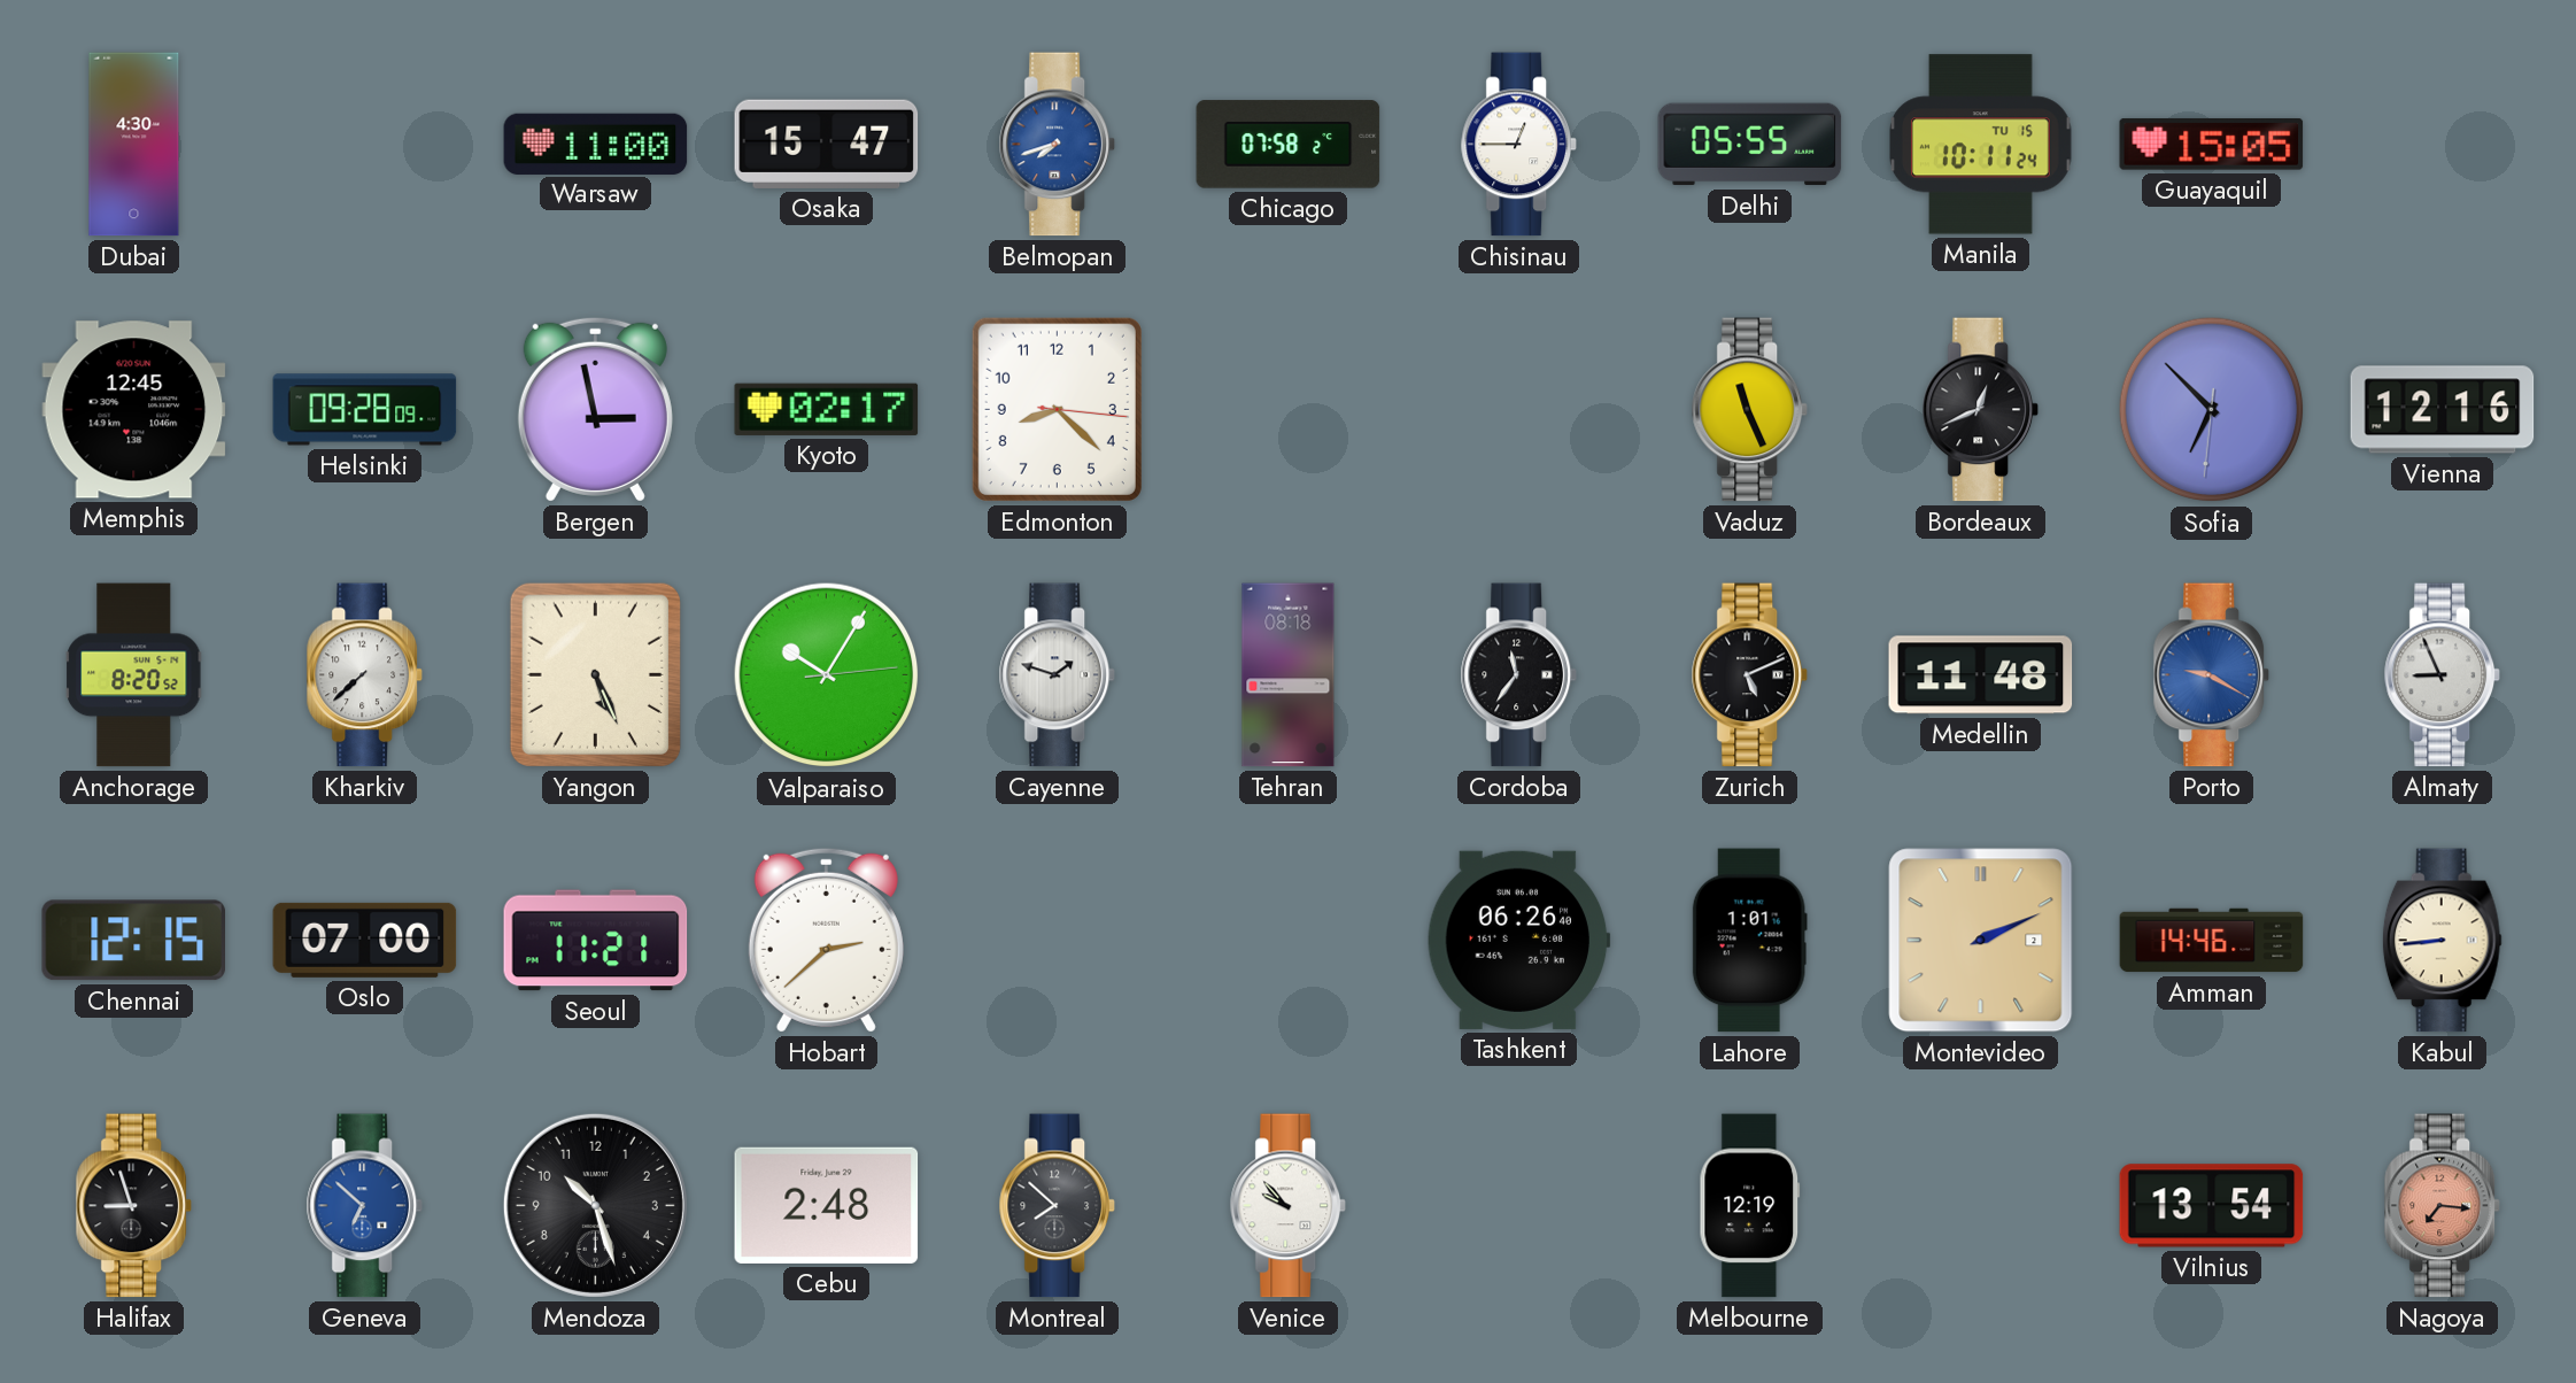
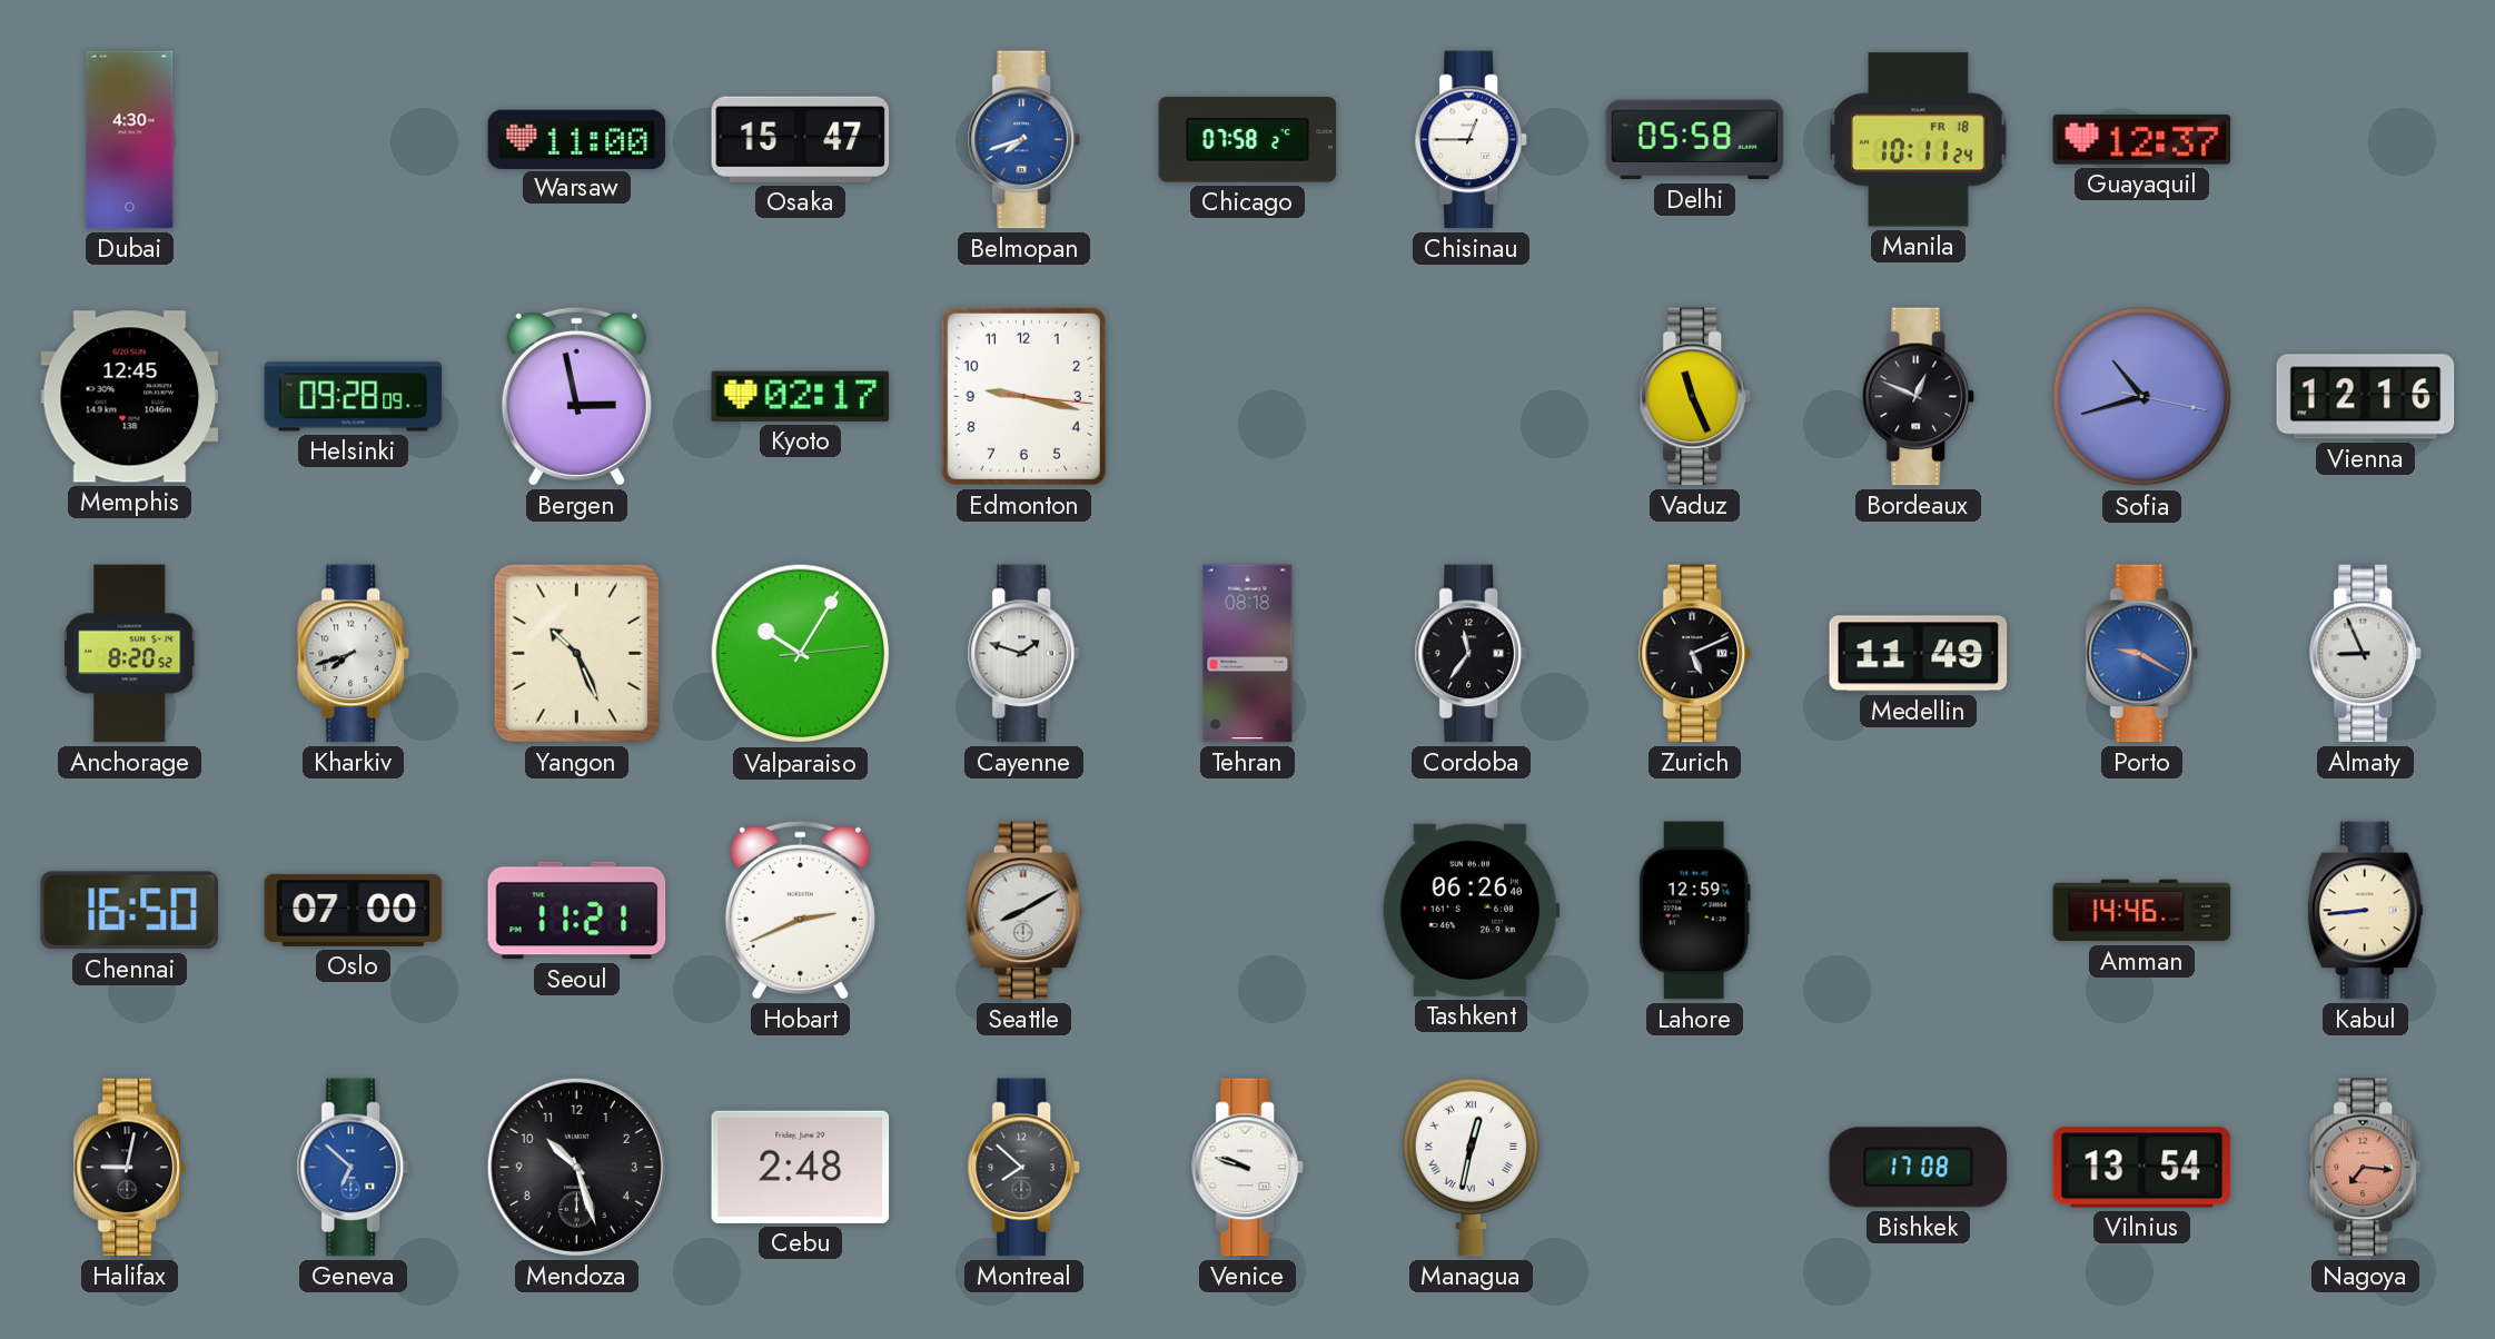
Delhi: 05:55 -> 05:58
Manila date: TU 15 -> FR 18
Guayaquil: 15:05 -> 12:37
Edmonton: 8:22 -> 9:17
Bordeaux: 12:41 -> 12:49
Sofia: 6:52 -> 10:42
Kharkiv: 7:38 -> 7:42
Yangon: 5:26 -> 10:26
Medellin: 11:48 -> 11:49
Chennai: 12:15 -> 16:50
Hobart: 2:38 -> 2:41
Seattle: none -> 8:10
Lahore: 1:01 -> 12:59
Montevideo: 2:11 -> none
Halifax: 8:57 -> 9:02
Venice: 9:53 -> 9:48
Managua: none -> 12:32
Melbourne: 12:19 -> none
Bishkek: none -> 17:08
